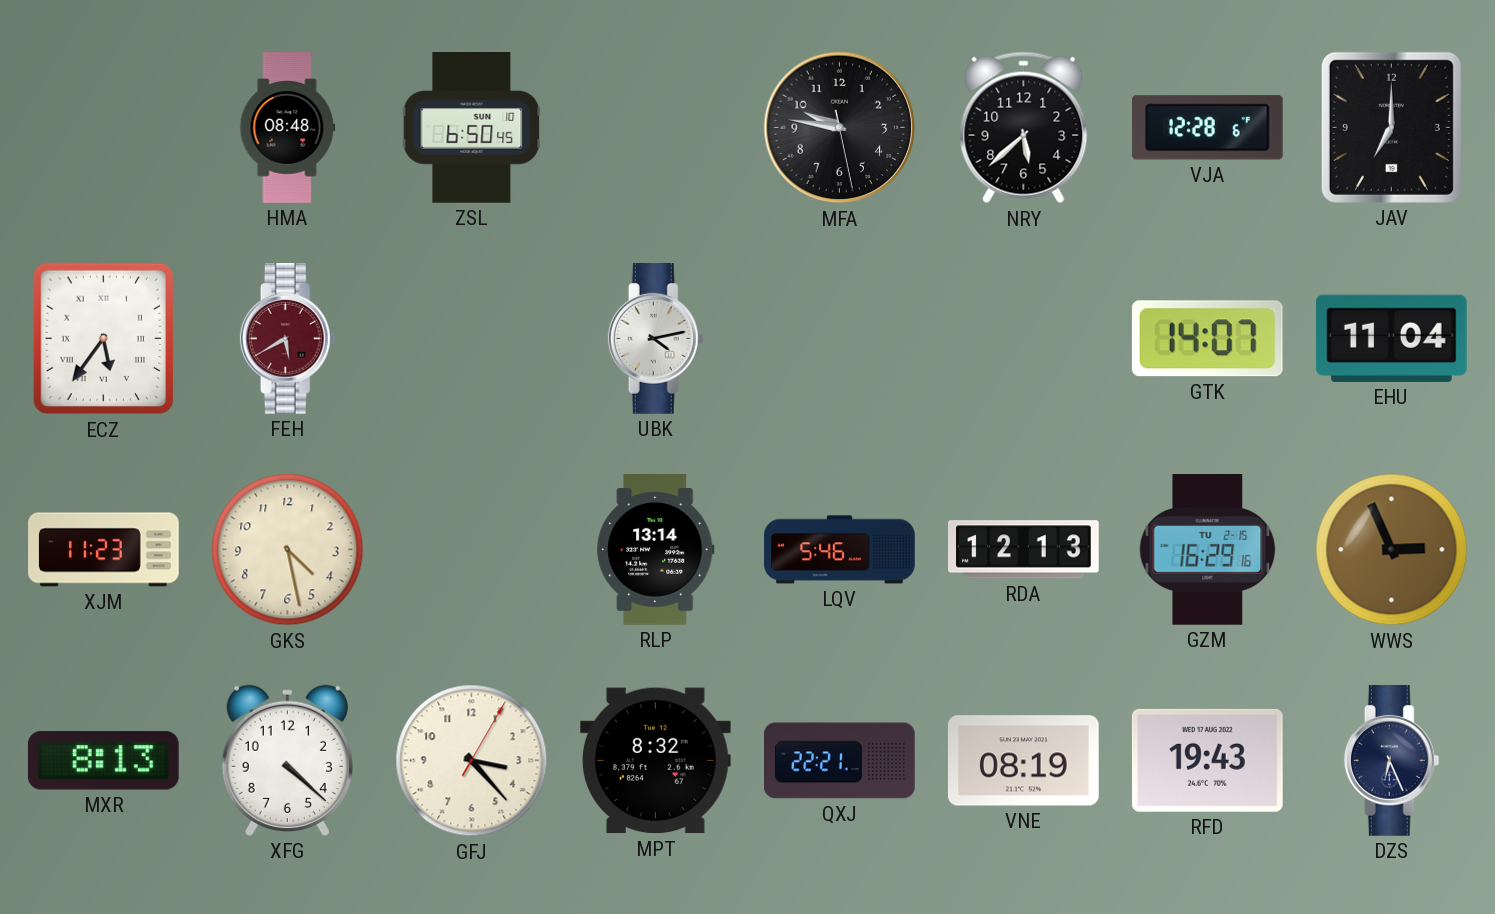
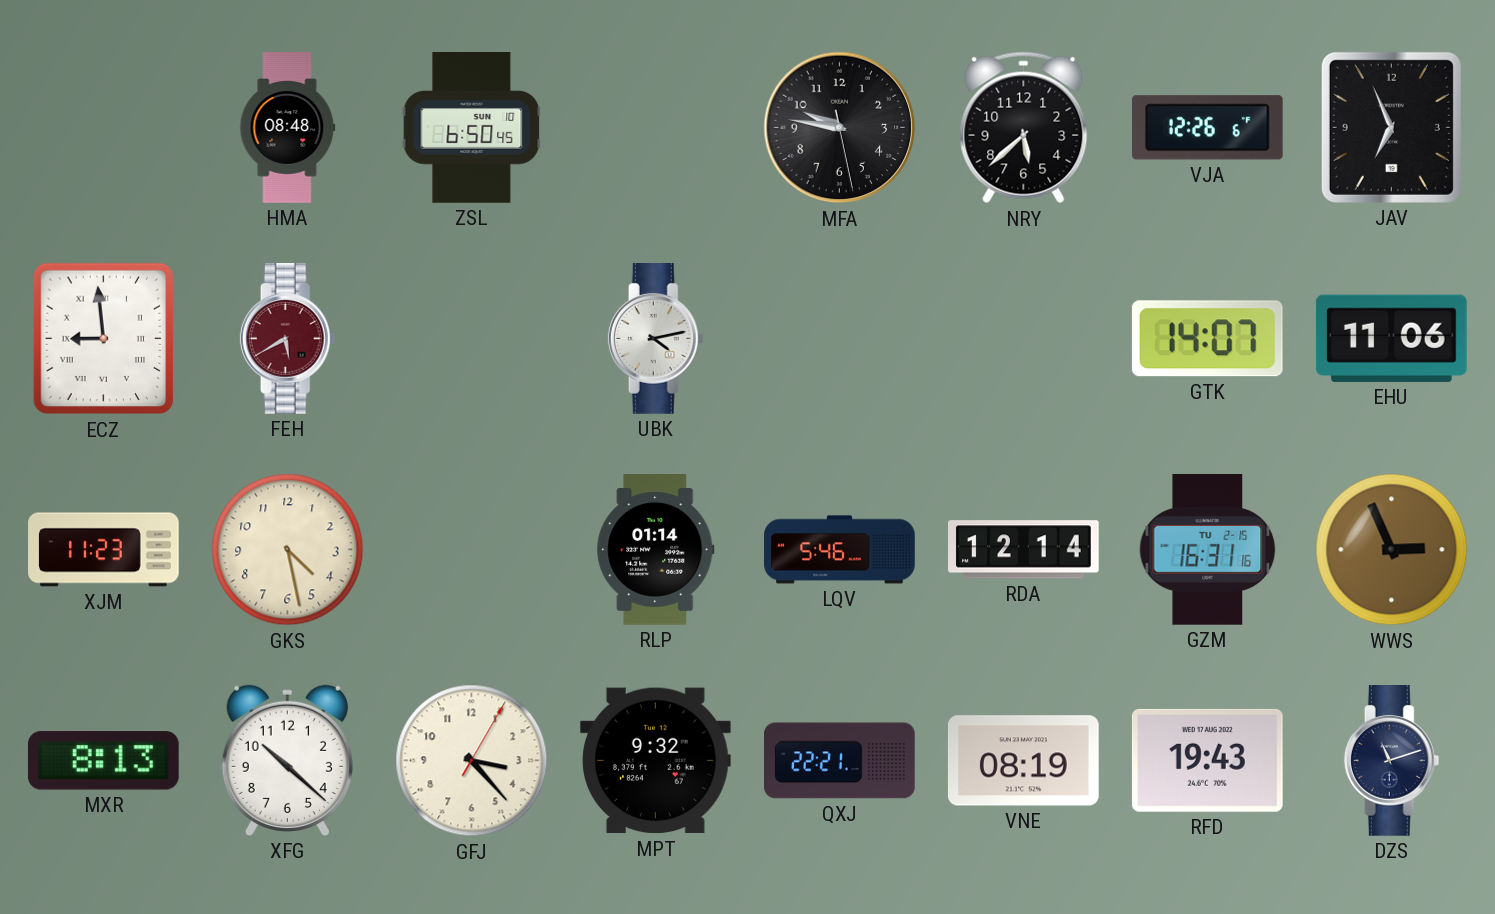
VJA: 12:28 -> 12:26
JAV: 7:00 -> 6:56
ECZ: 5:36 -> 8:59
EHU: 11:04 -> 11:06
RLP: 13:14 -> 01:14
RDA: 12:13 -> 12:14
GZM: 16:29 -> 16:31
XFG: 4:22 -> 10:22
MPT: 8:32 -> 9:32
DZS: 6:26 -> 11:12
